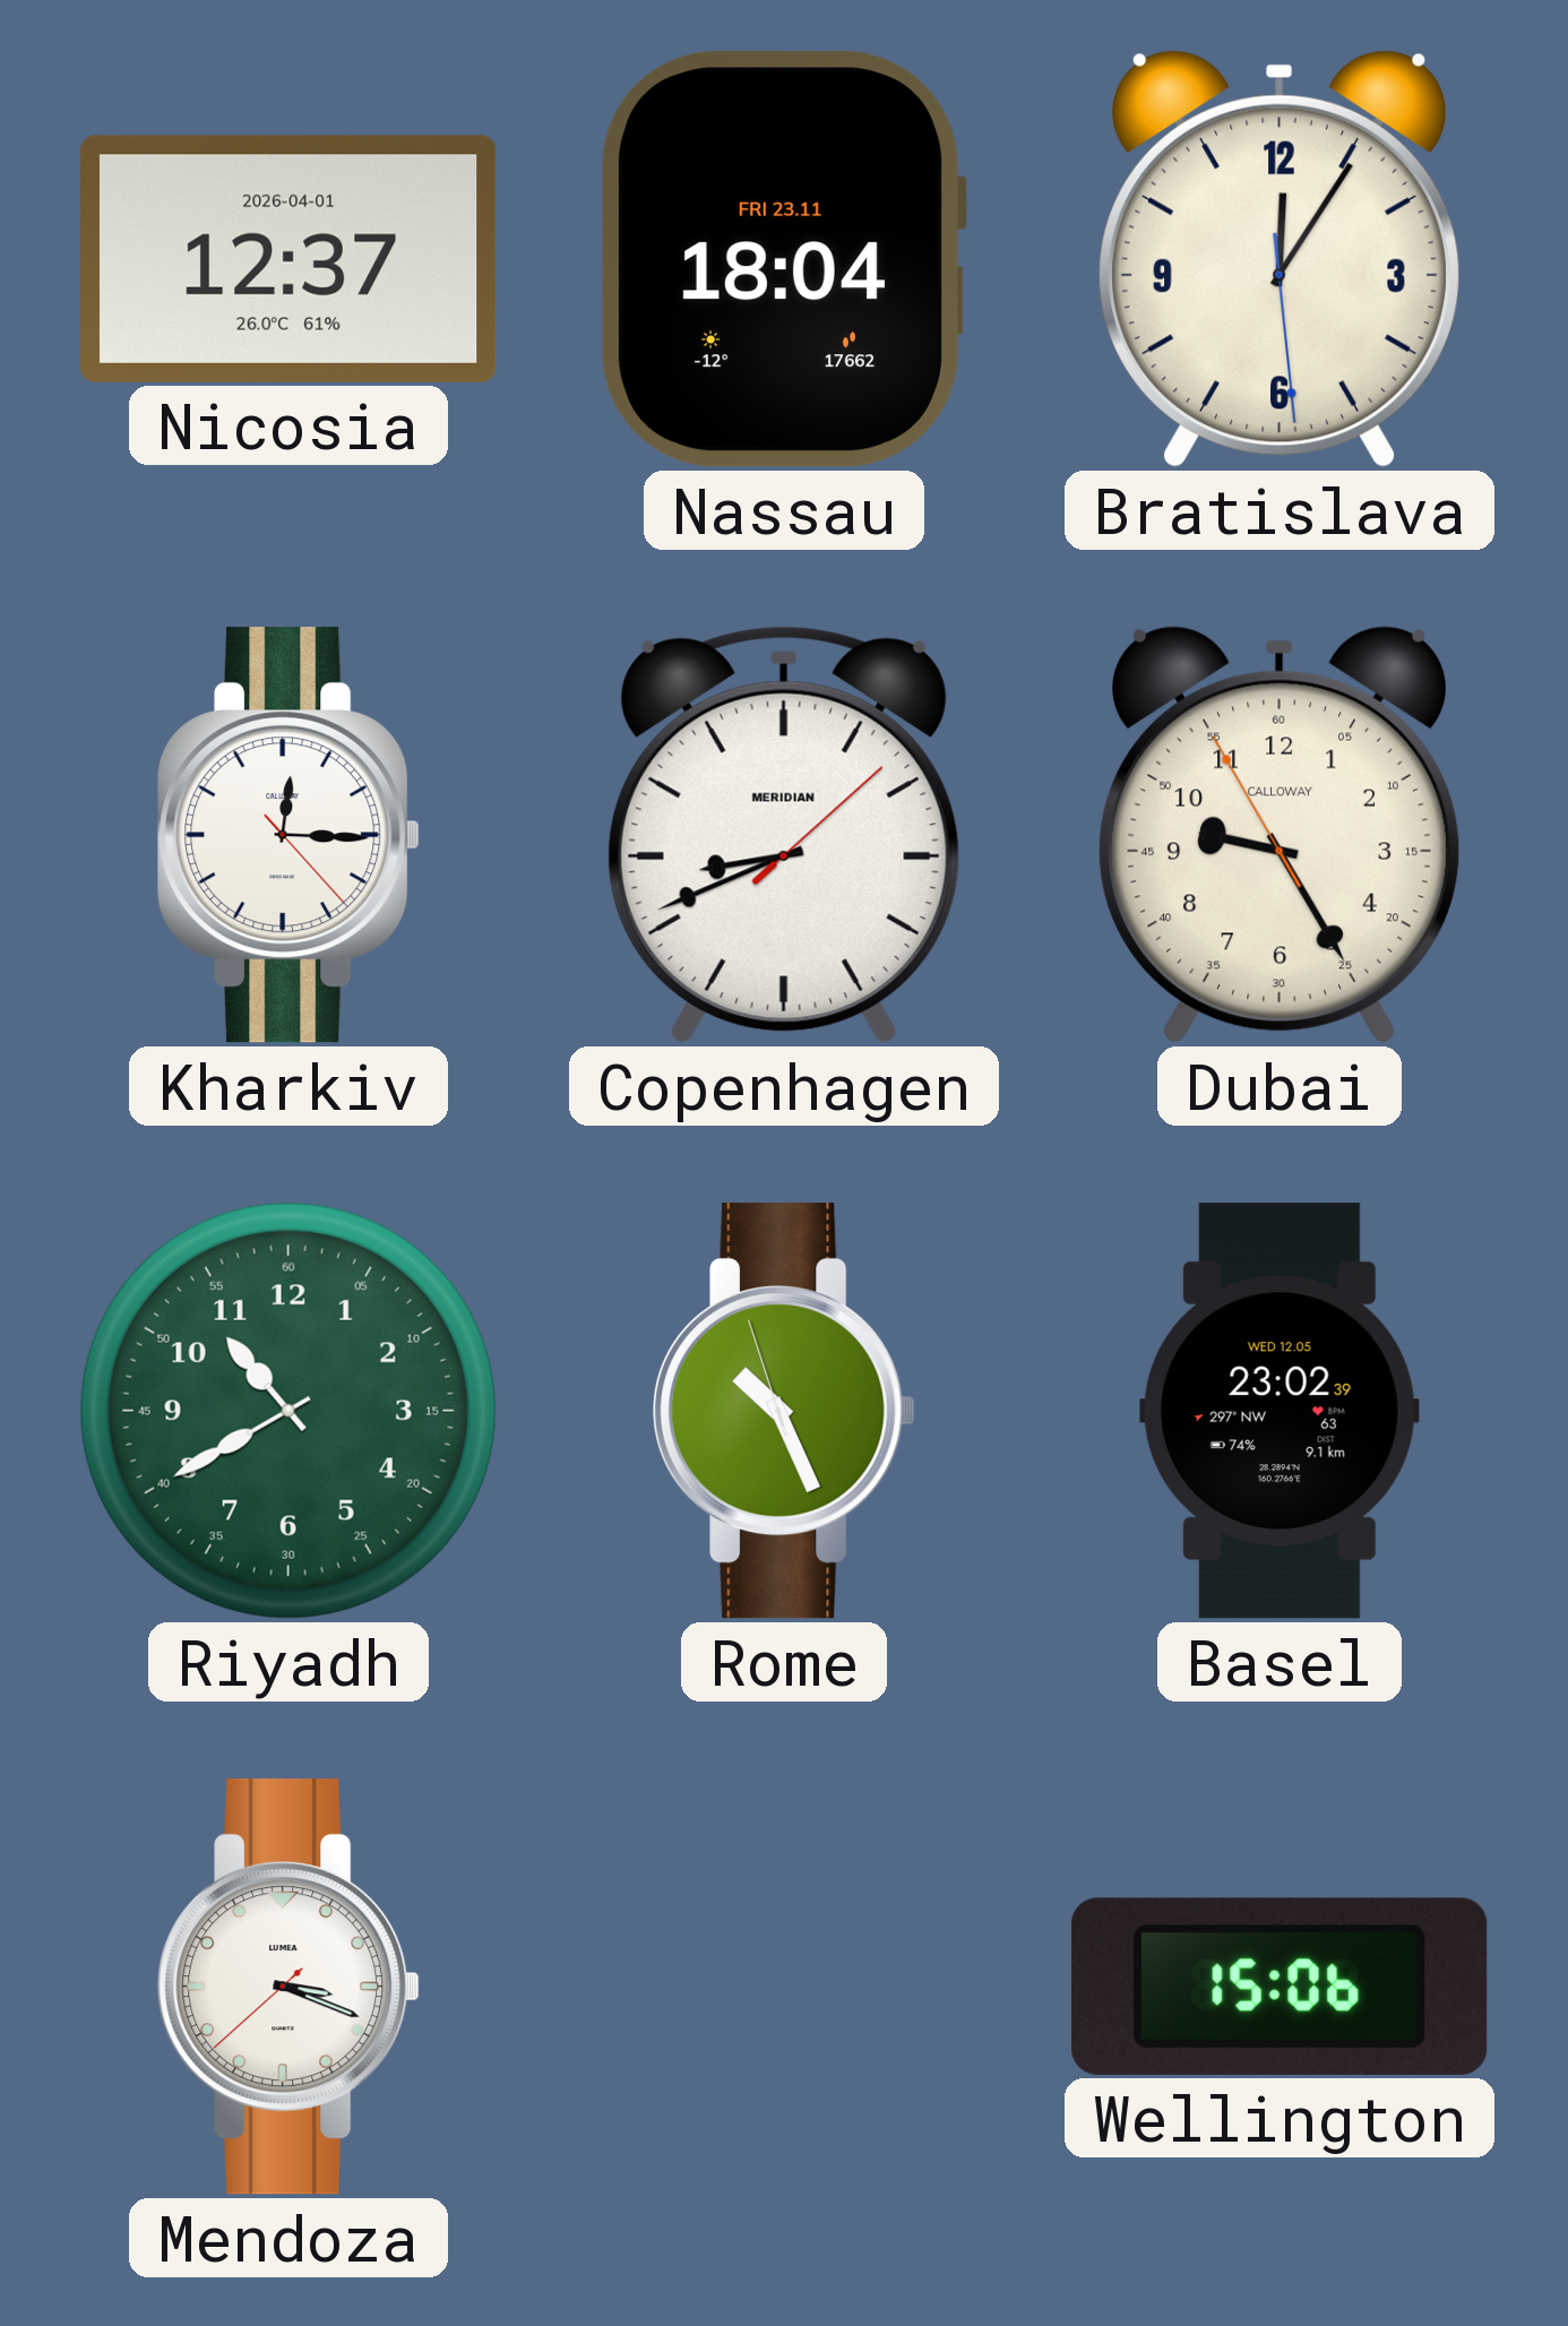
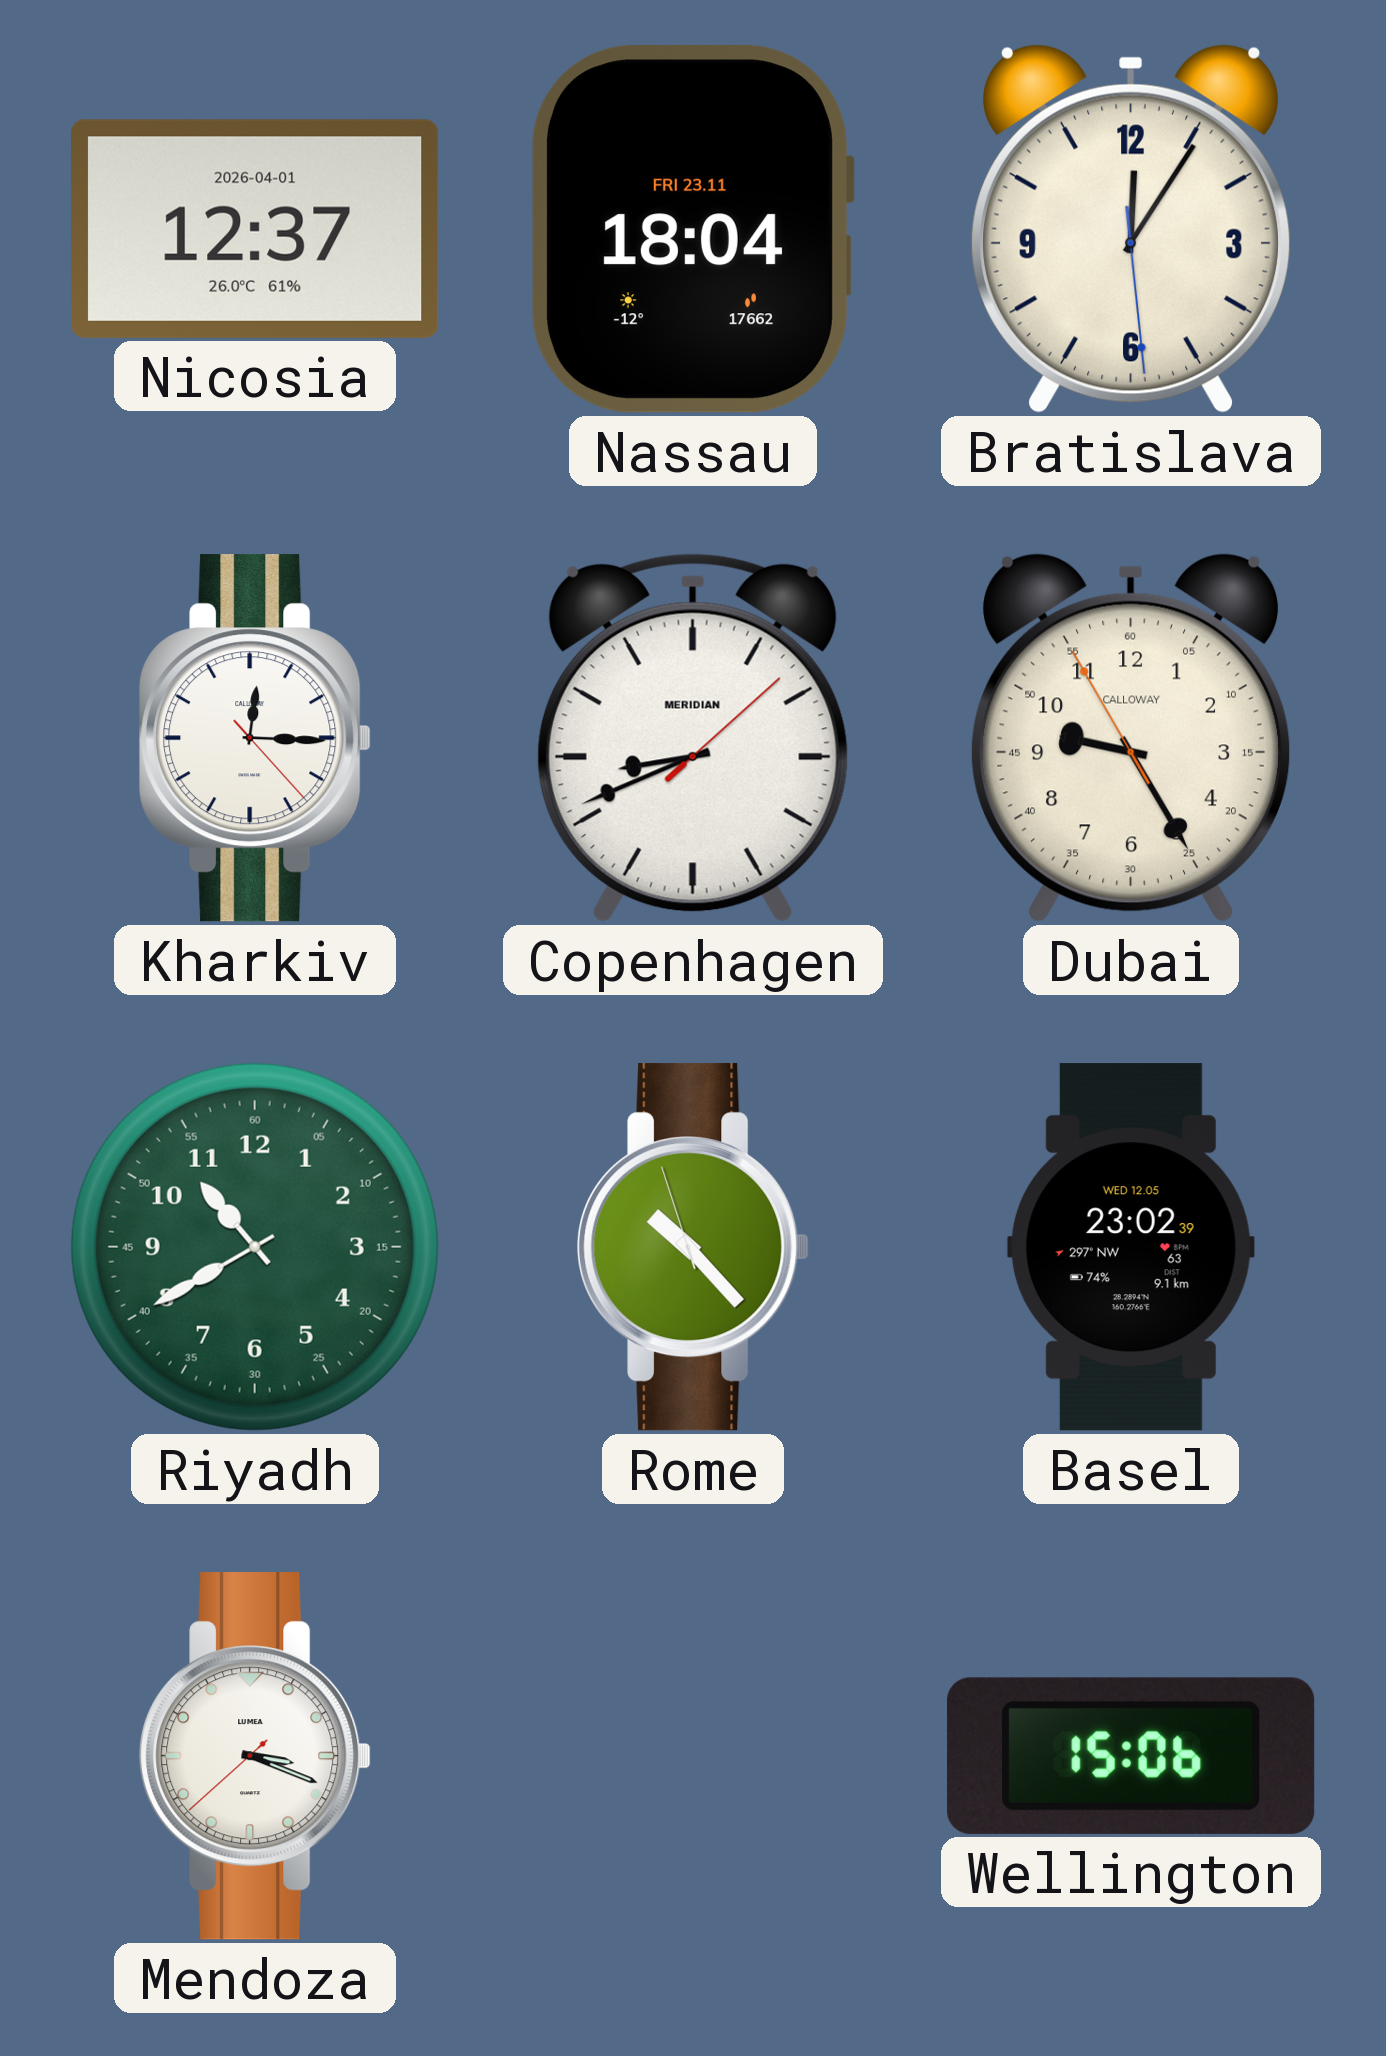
Rome: 10:25 -> 10:22
